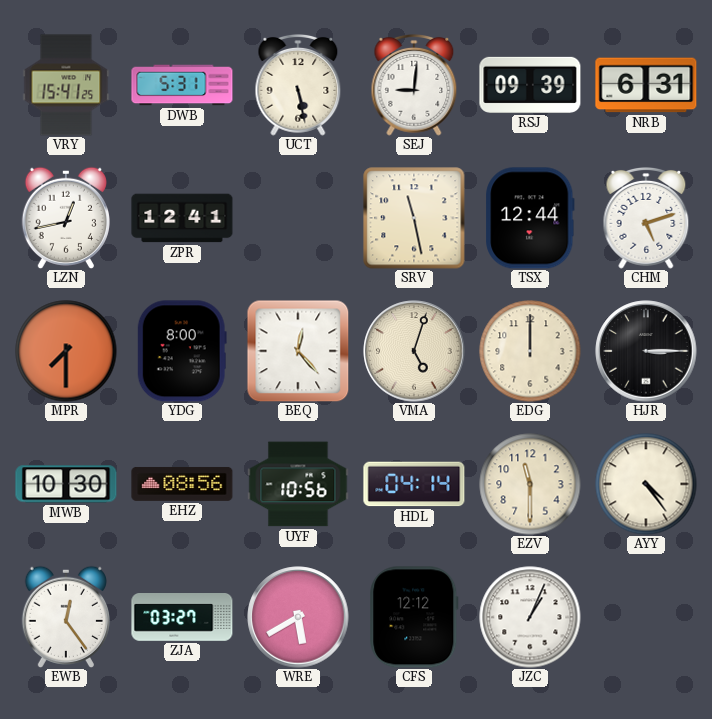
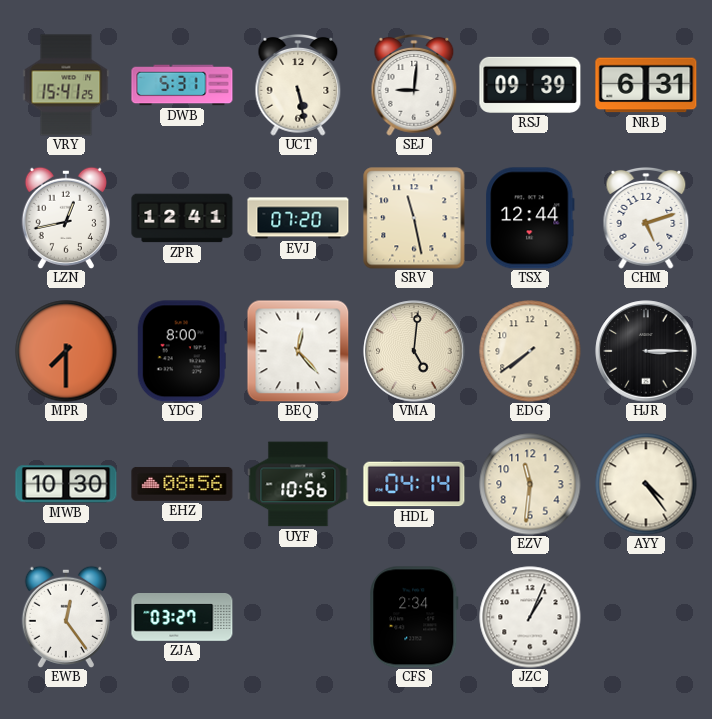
EVJ: none -> 07:20
VMA: 5:03 -> 5:01
EDG: 12:00 -> 7:39
EZV: 11:30 -> 11:31
WRE: 5:40 -> none
CFS: 12:12 -> 2:34
